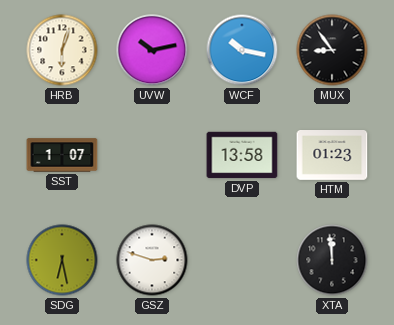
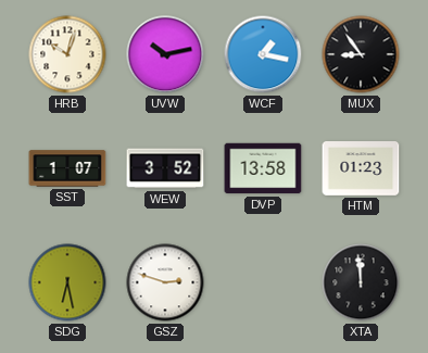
HRB: 6:03 -> 10:03
WCF: 10:17 -> 1:17
WEW: none -> 3:52
